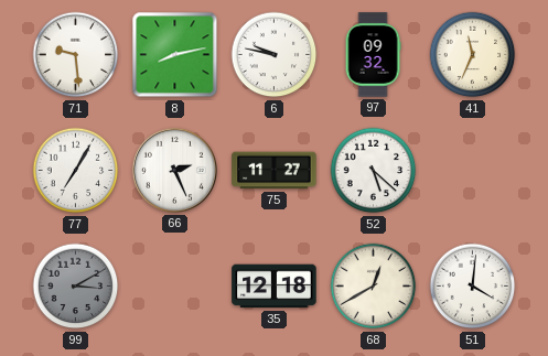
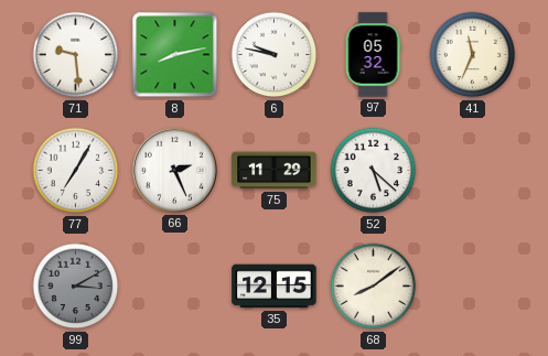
97: 09:32 -> 05:32
75: 11:27 -> 11:29
35: 12:18 -> 12:15
68: 12:40 -> 8:09
51: 4:01 -> none
